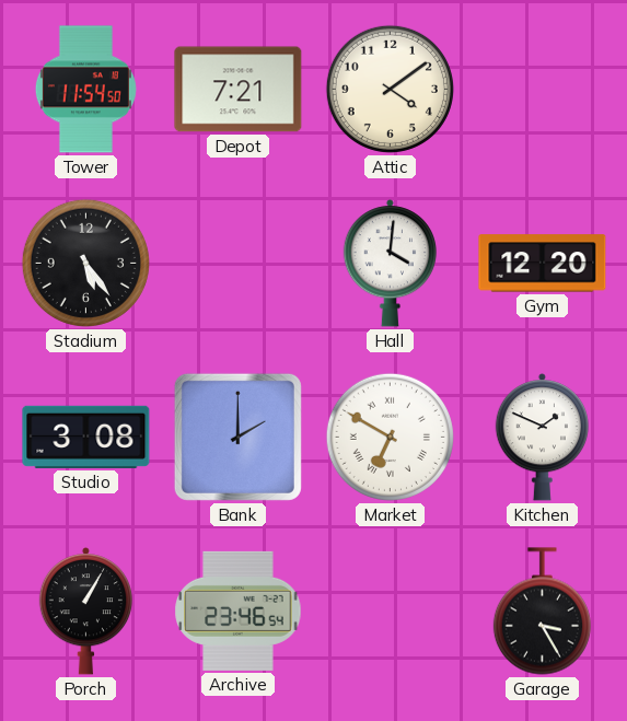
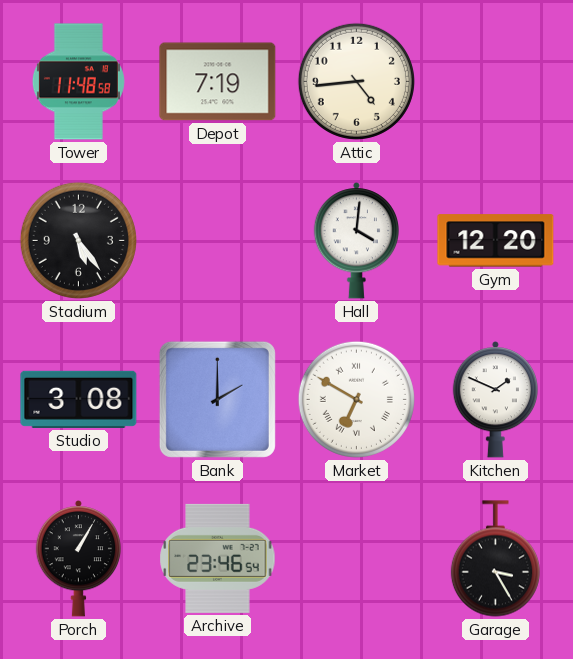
Tower: 11:54 -> 11:48
Depot: 7:21 -> 7:19
Attic: 4:09 -> 4:44
